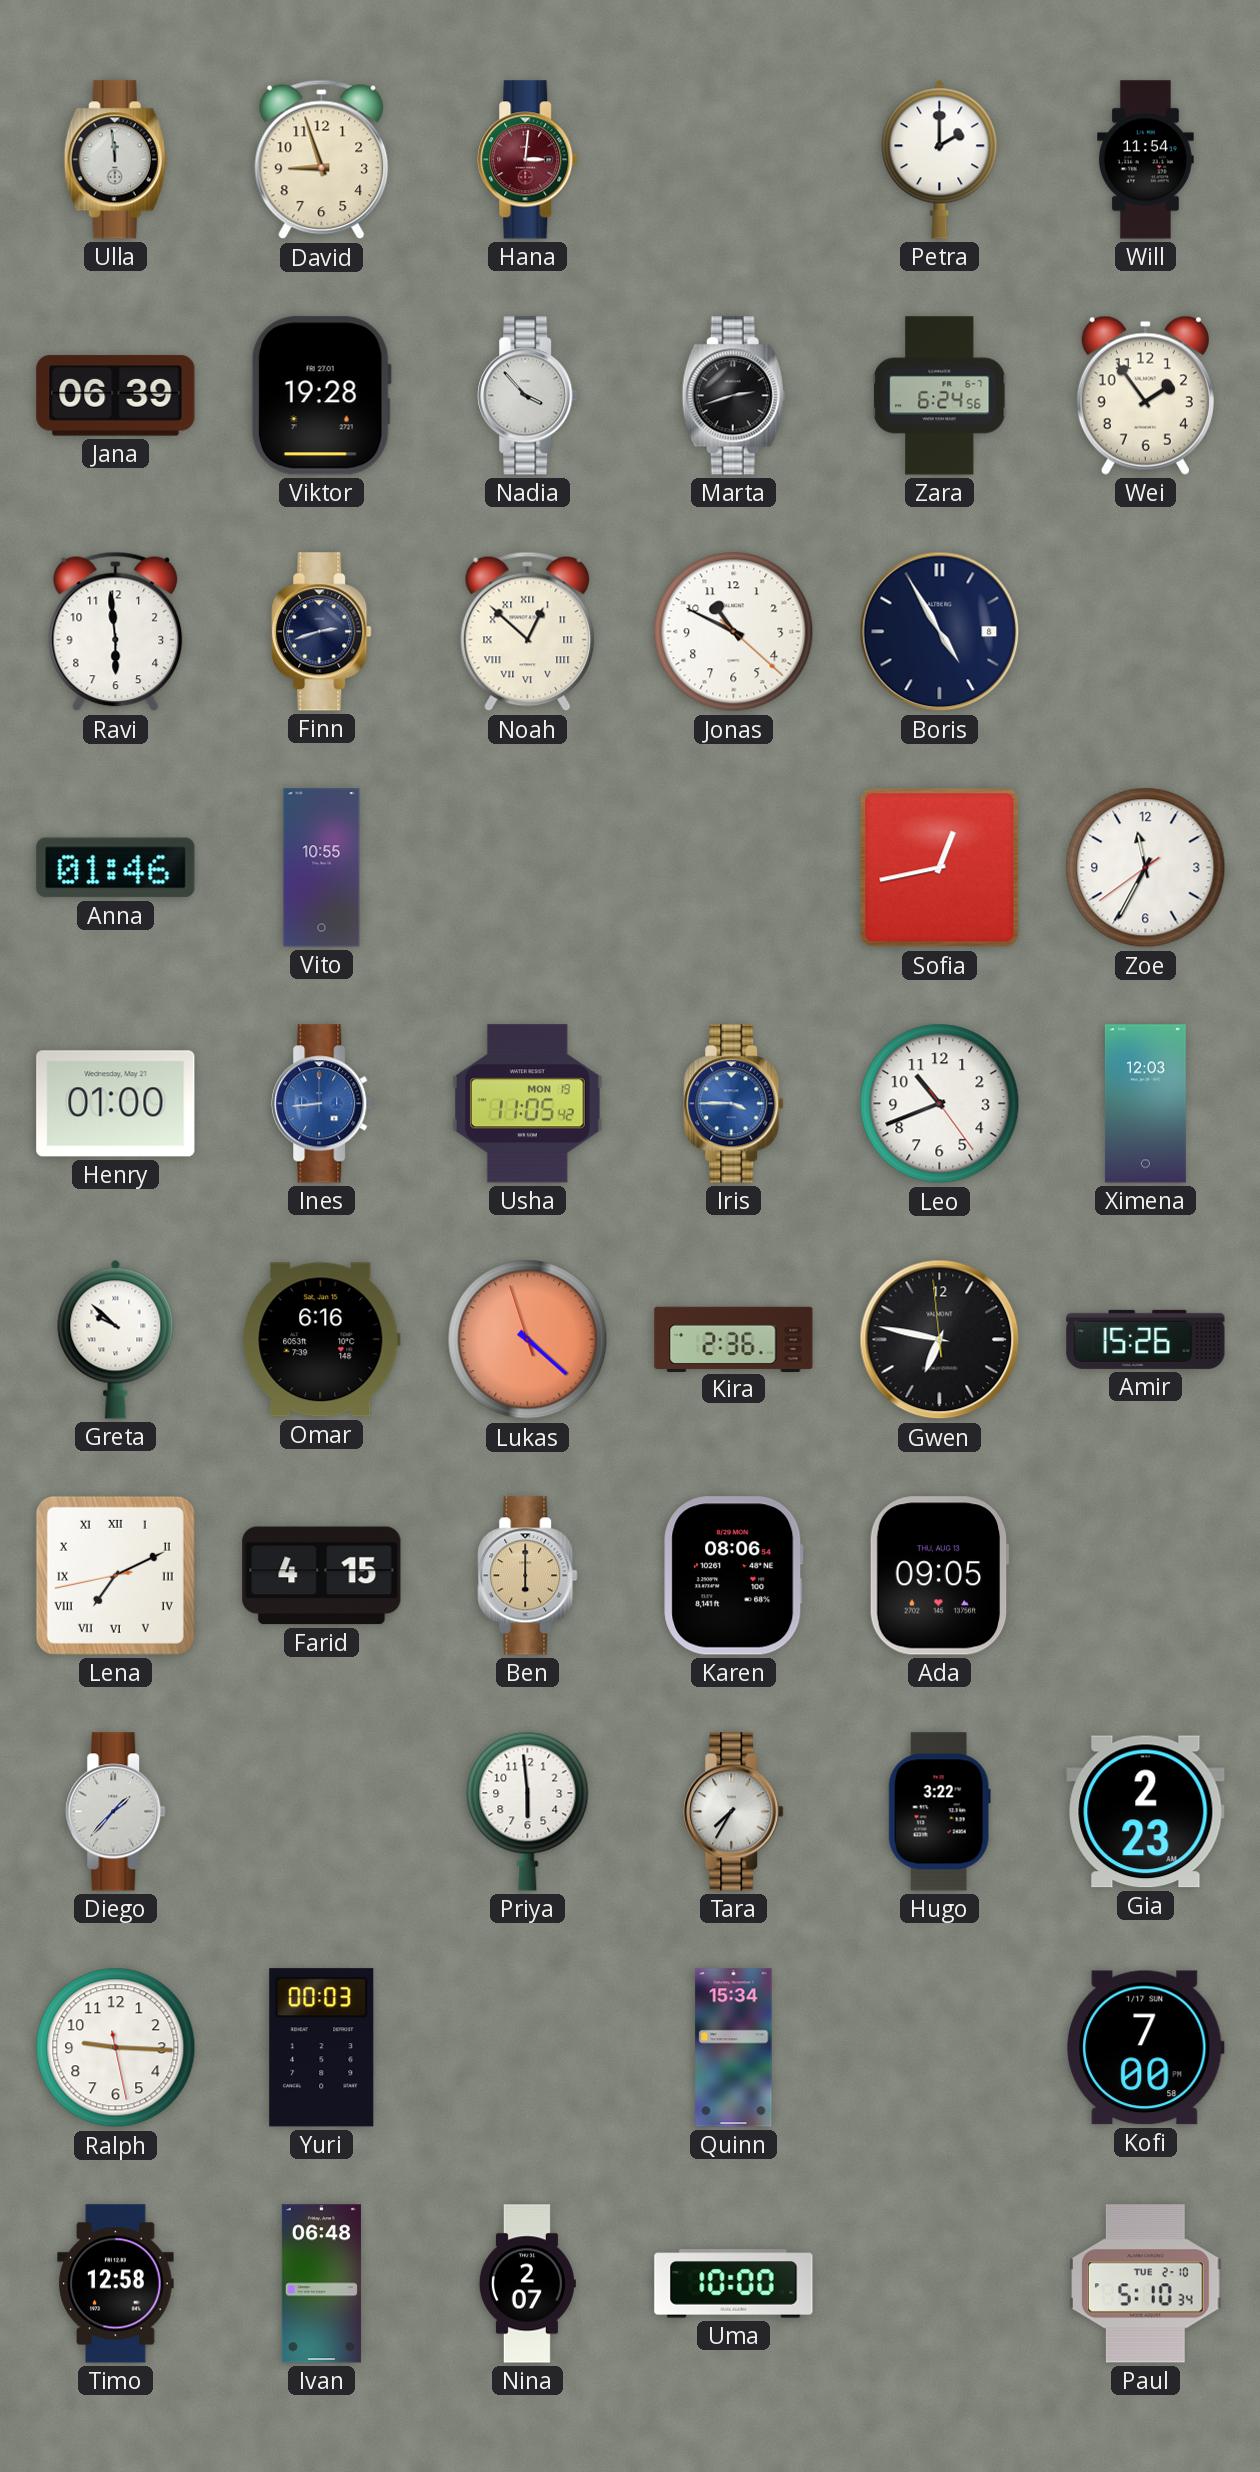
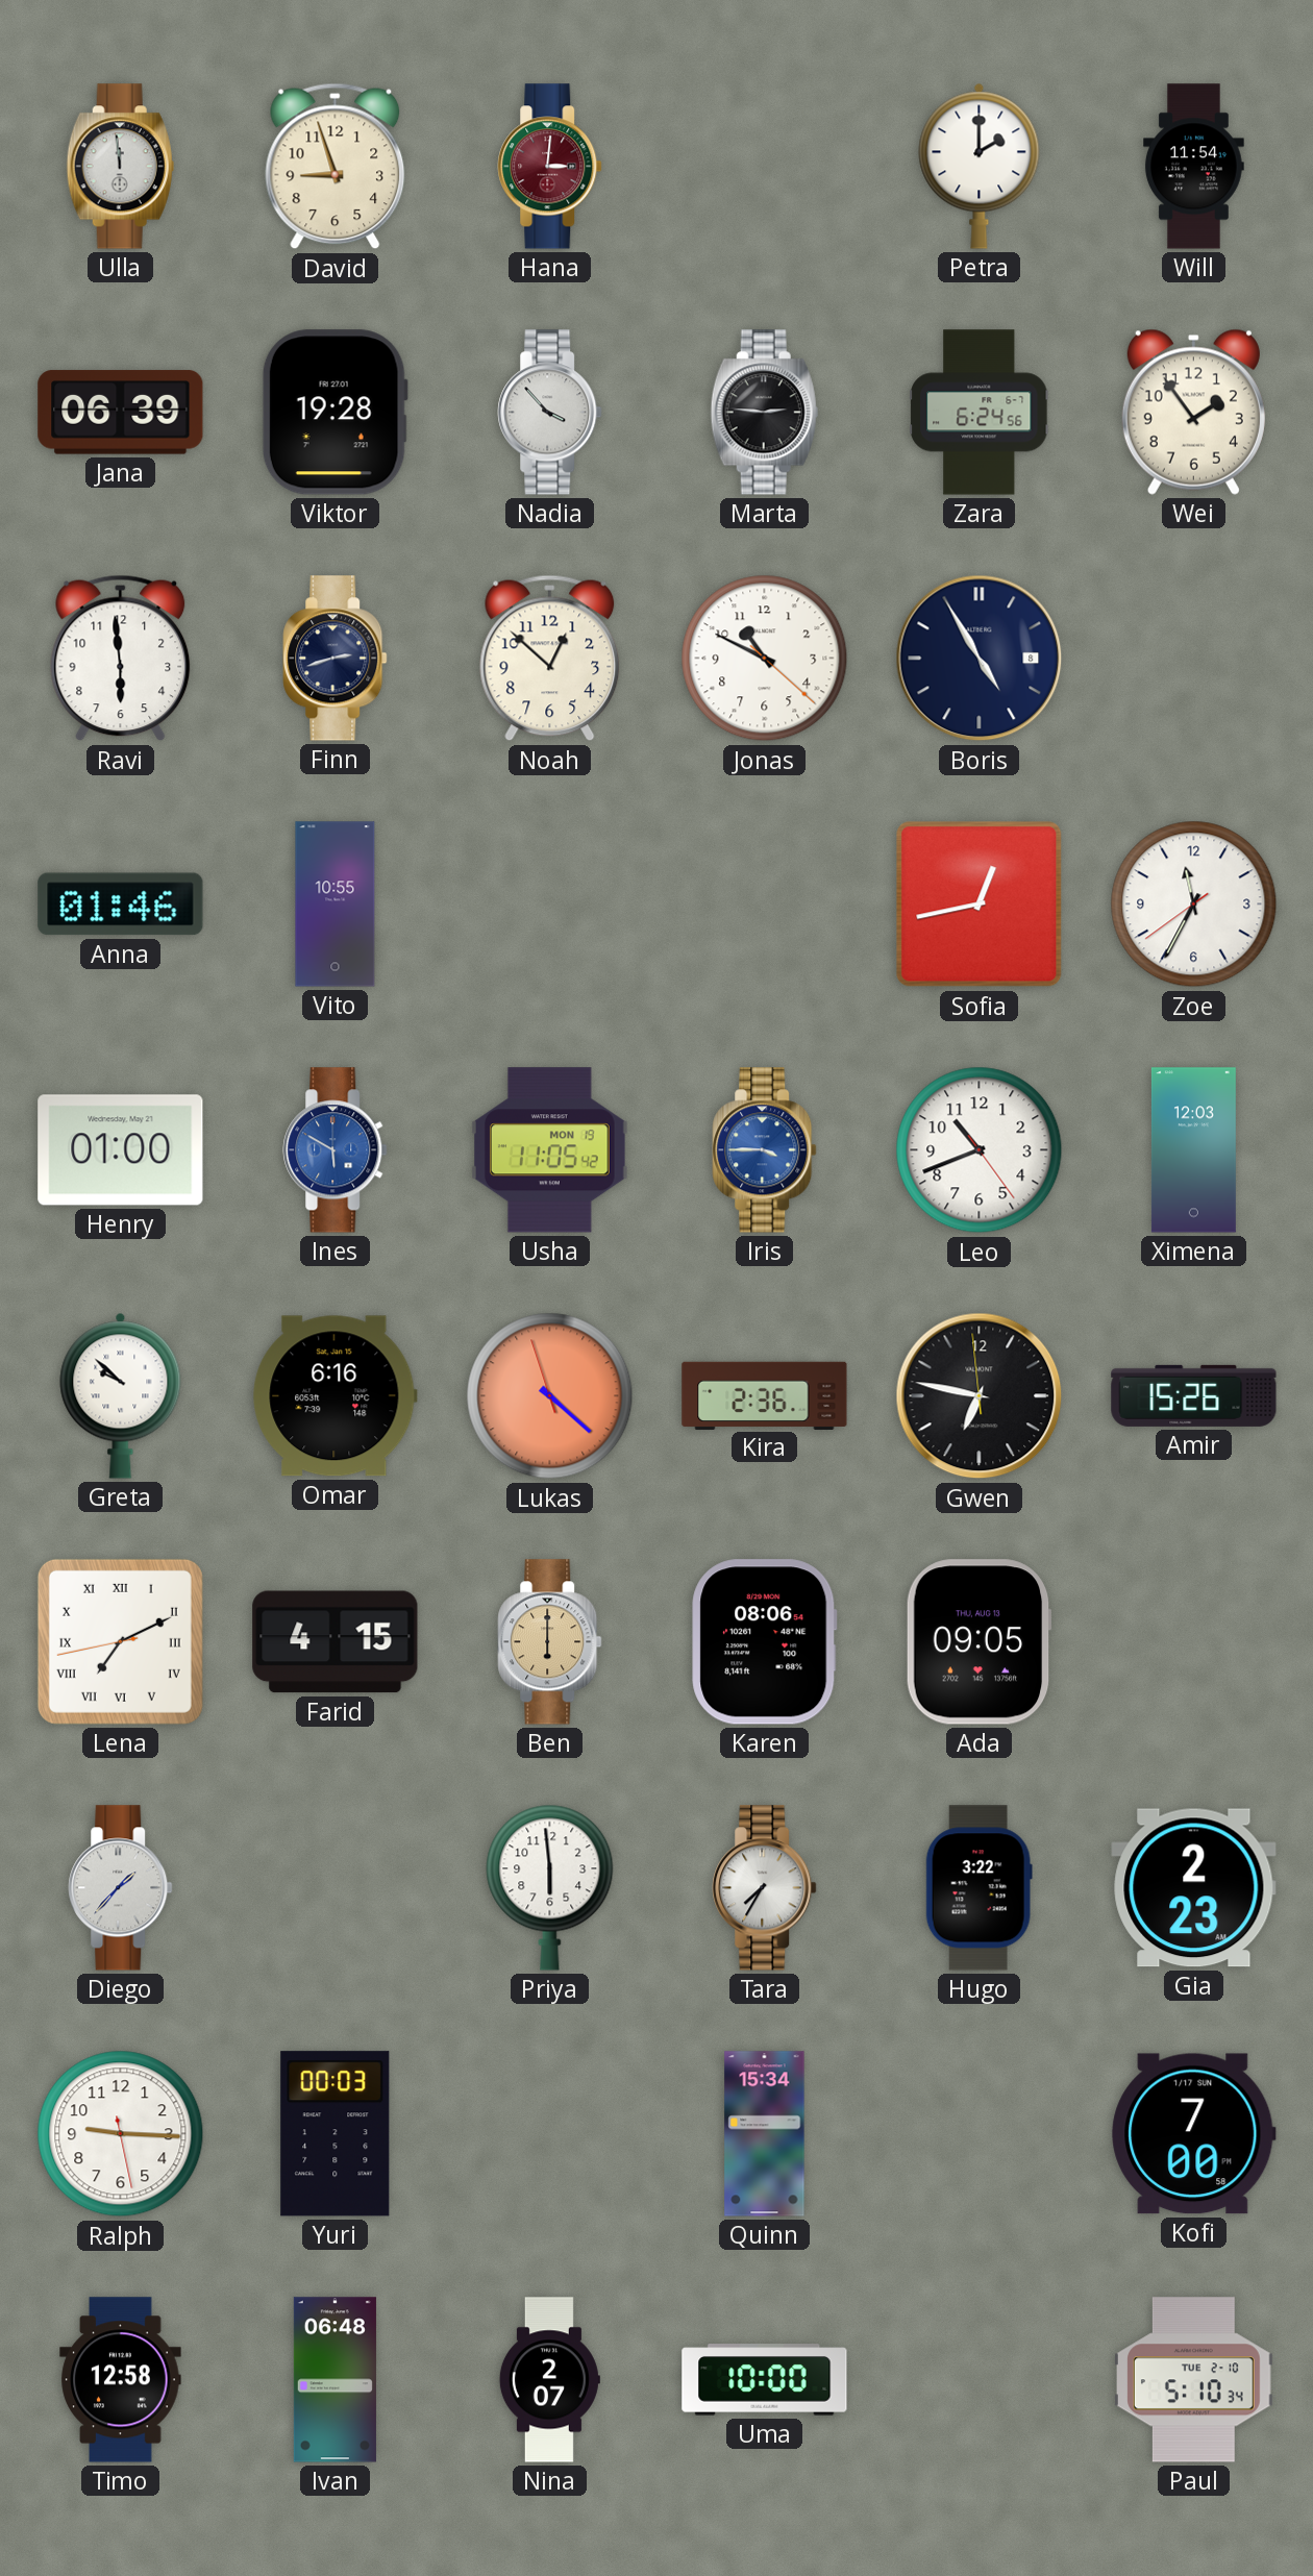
Marta: 2:42 -> 2:46
Noah numerals: Roman -> Arabic
Ines: 8:44 -> 5:50
